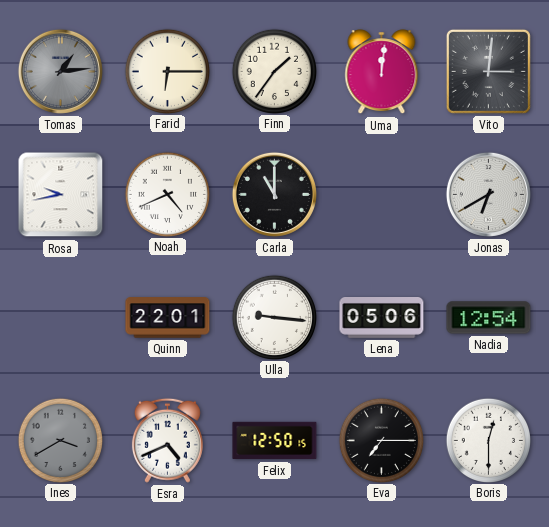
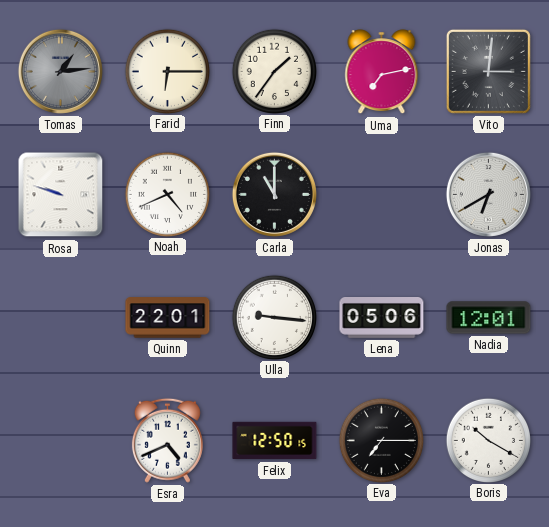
Uma: 12:01 -> 7:13
Rosa: 9:43 -> 9:48
Nadia: 12:54 -> 12:01
Ines: 3:40 -> none
Boris: 12:30 -> 10:20
